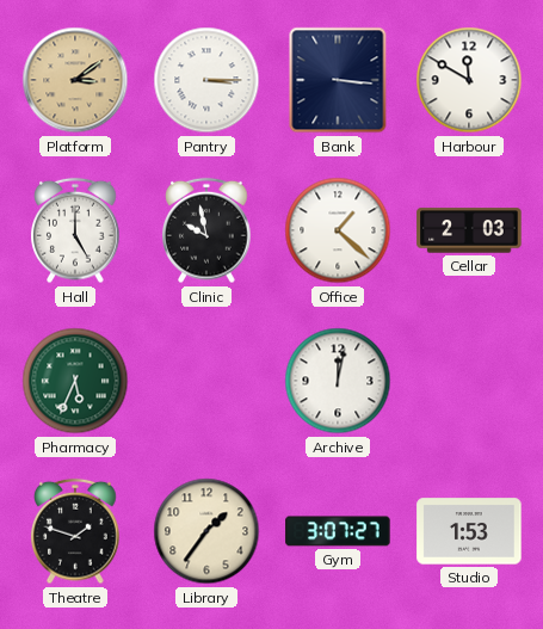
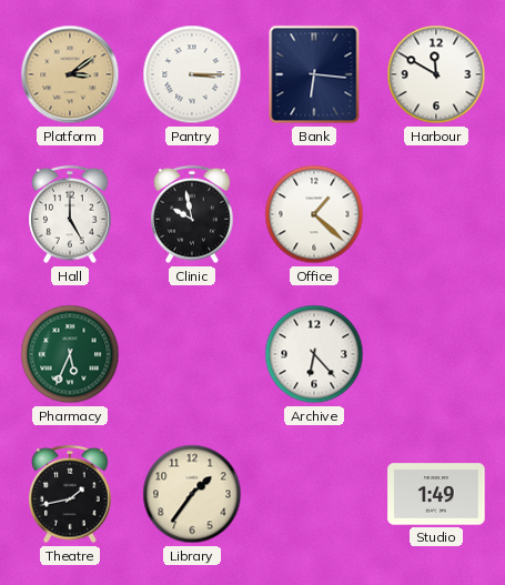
Bank: 3:16 -> 6:16
Cellar: 2:03 -> none
Archive: 12:02 -> 6:23
Theatre: 1:48 -> 1:43
Gym: 3:07 -> none
Studio: 1:53 -> 1:49
